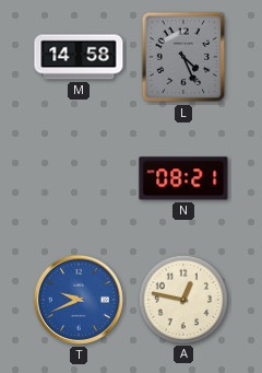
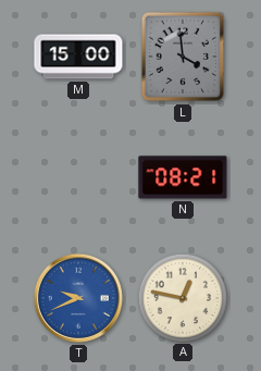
M: 14:58 -> 15:00
L: 4:26 -> 3:59
